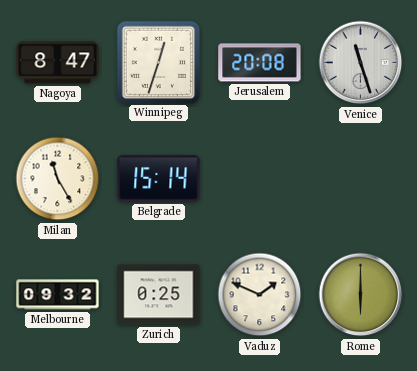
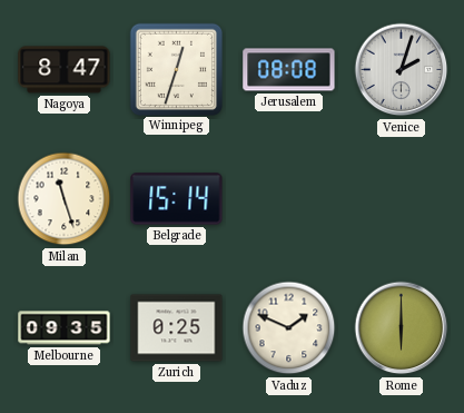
Jerusalem: 20:08 -> 08:08
Venice: 11:27 -> 2:03
Milan: 11:25 -> 11:27
Melbourne: 09:32 -> 09:35
